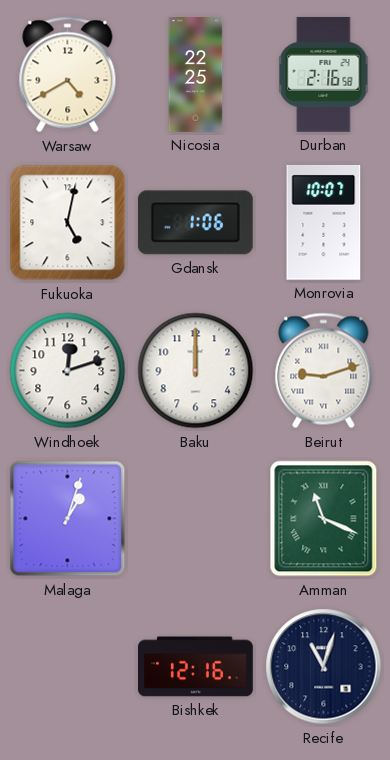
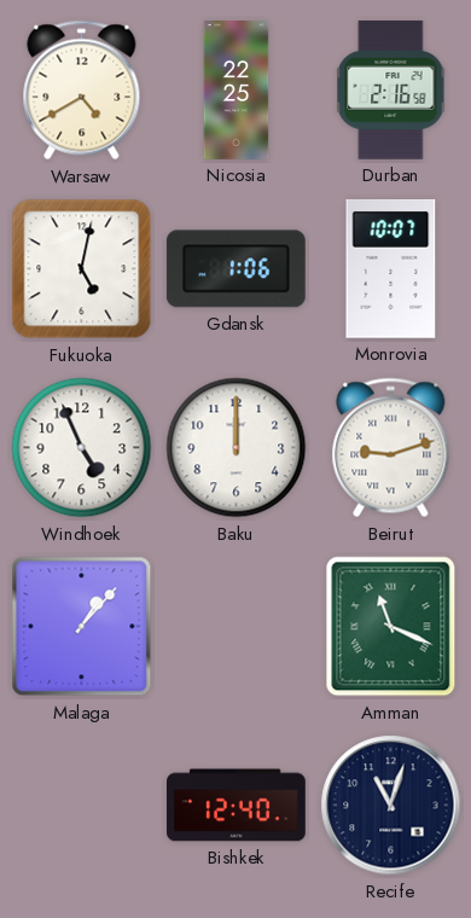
Windhoek: 12:12 -> 4:56
Malaga: 1:03 -> 1:07
Bishkek: 12:16 -> 12:40
